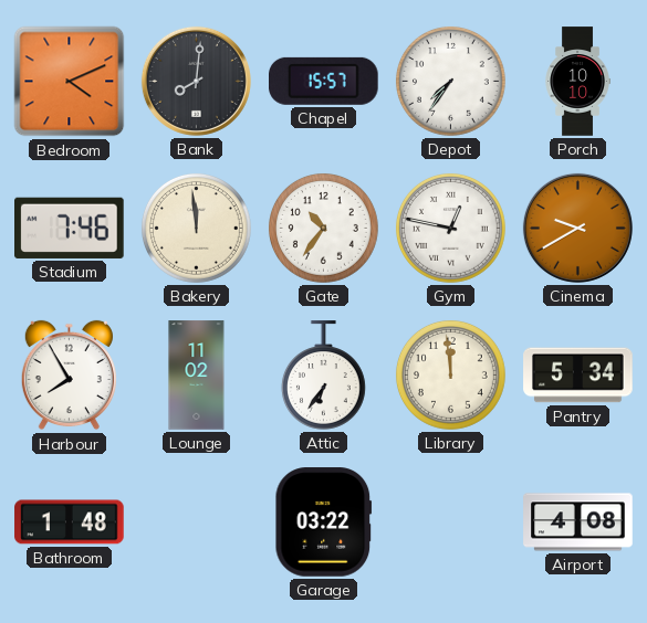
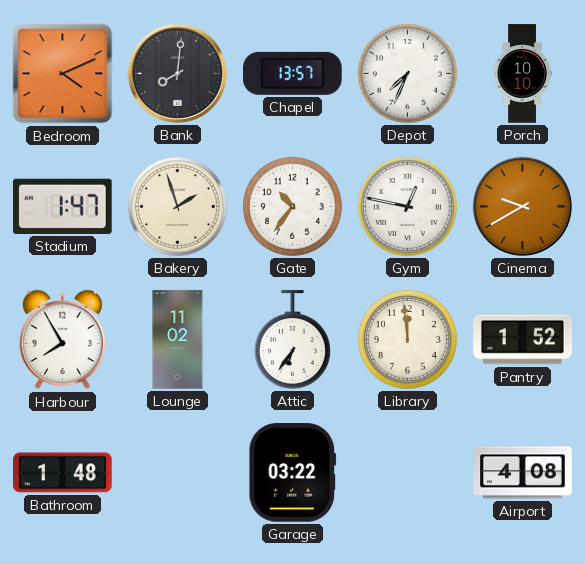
Chapel: 15:57 -> 13:57
Depot: 7:36 -> 7:34
Stadium: 7:46 -> 1:47
Bakery: 11:59 -> 1:57
Pantry: 5:34 -> 1:52
